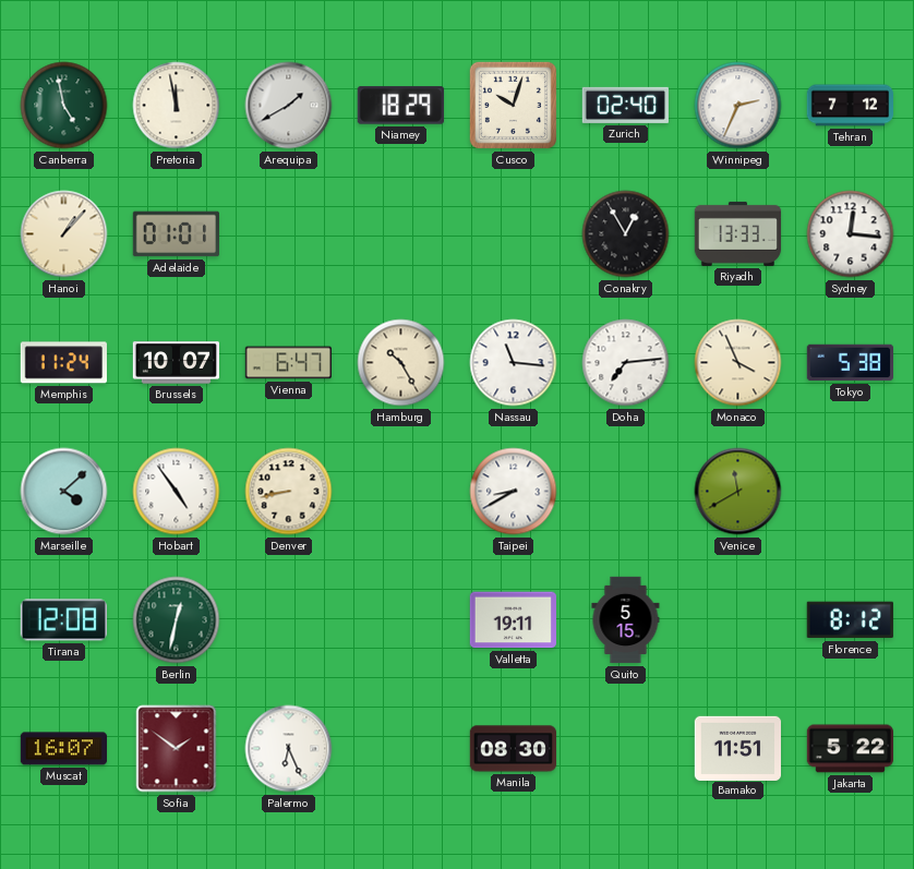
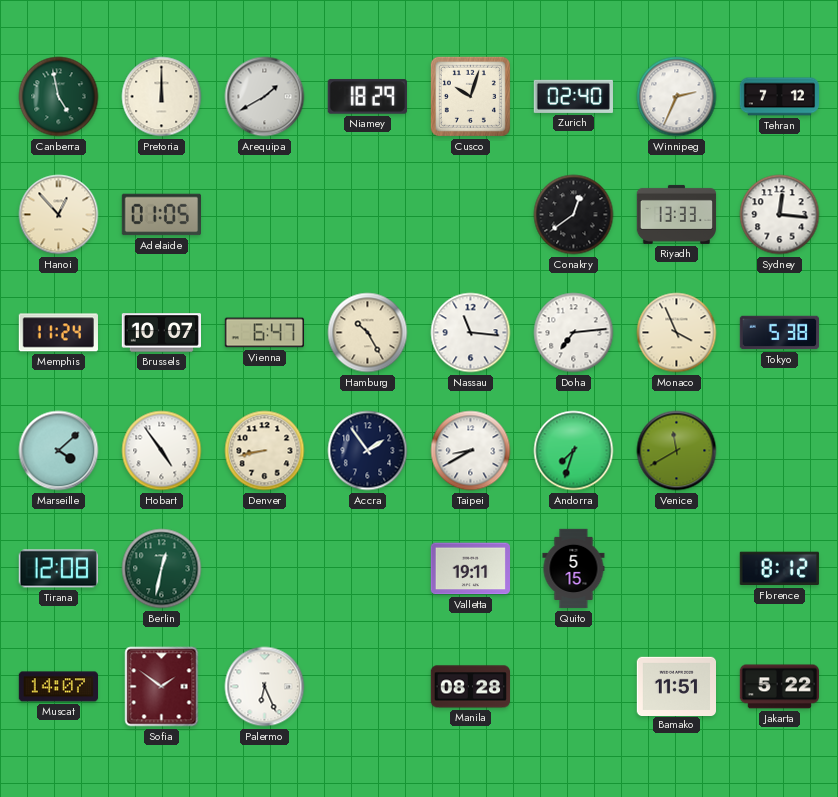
Pretoria: 11:58 -> 12:00
Hanoi: 1:07 -> 12:53
Adelaide: 01:01 -> 01:05
Conakry: 12:55 -> 12:39
Accra: none -> 1:54
Andorra: none -> 7:33
Muscat: 16:07 -> 14:07
Manila: 08:30 -> 08:28
